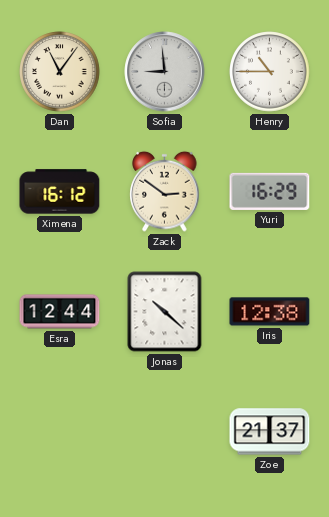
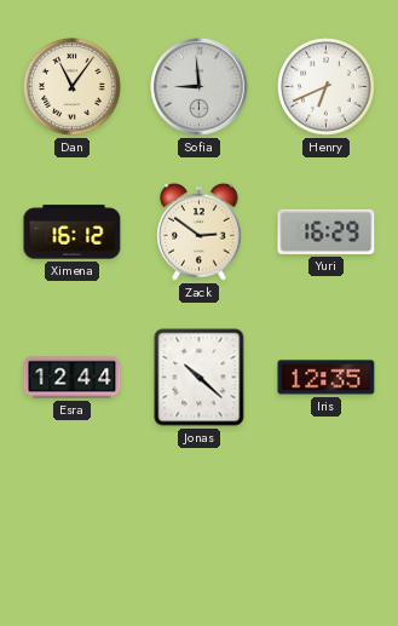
Henry: 10:45 -> 6:41
Iris: 12:38 -> 12:35
Zoe: 21:37 -> none
